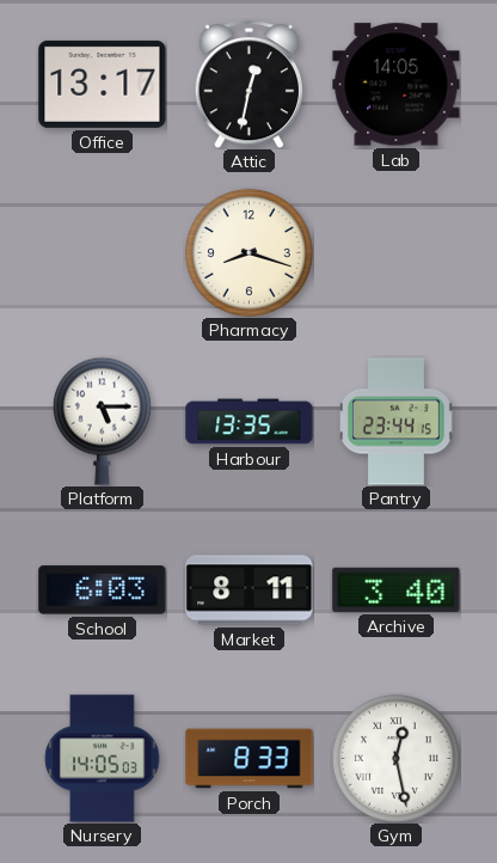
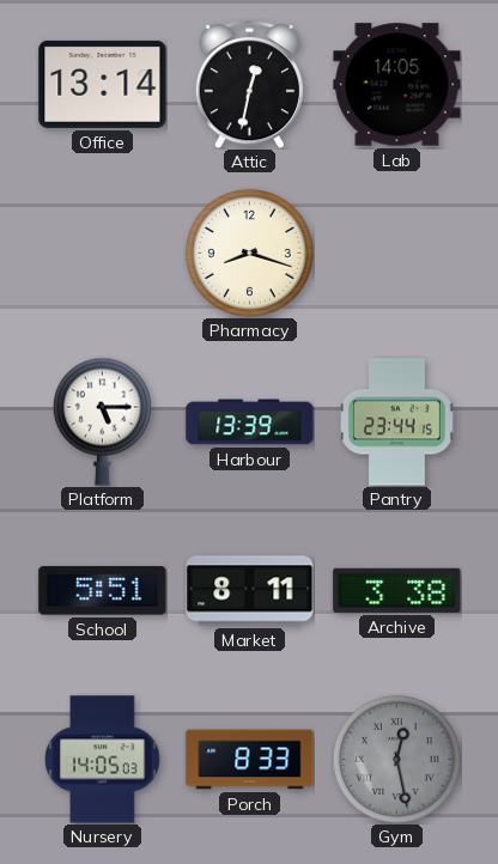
Office: 13:17 -> 13:14
Harbour: 13:35 -> 13:39
School: 6:03 -> 5:51
Archive: 3:40 -> 3:38
Gym dial: white -> grey
